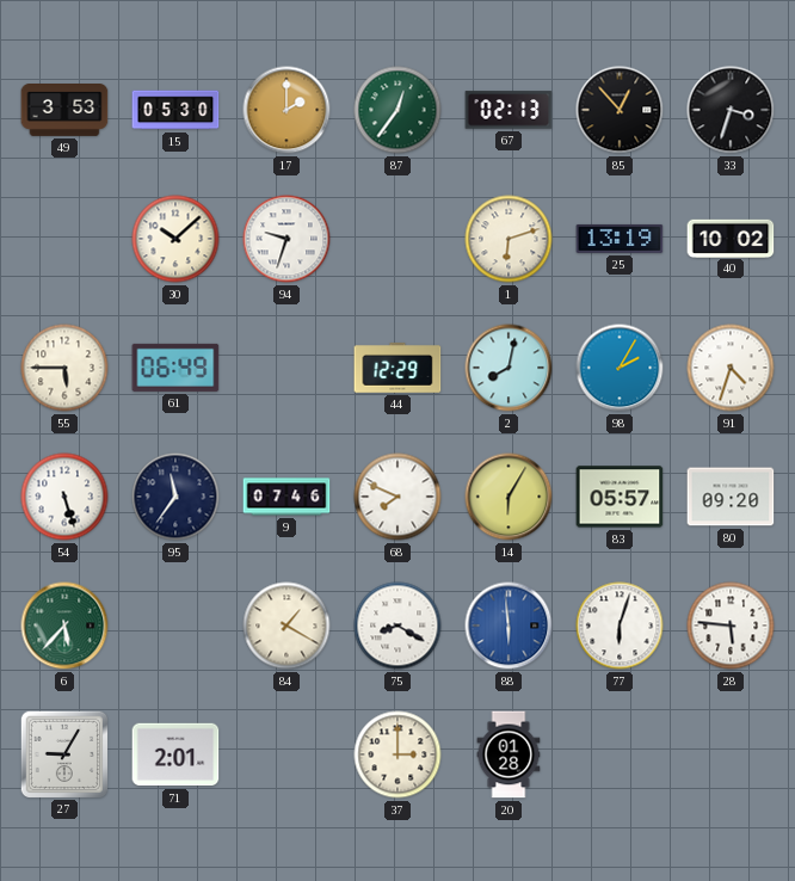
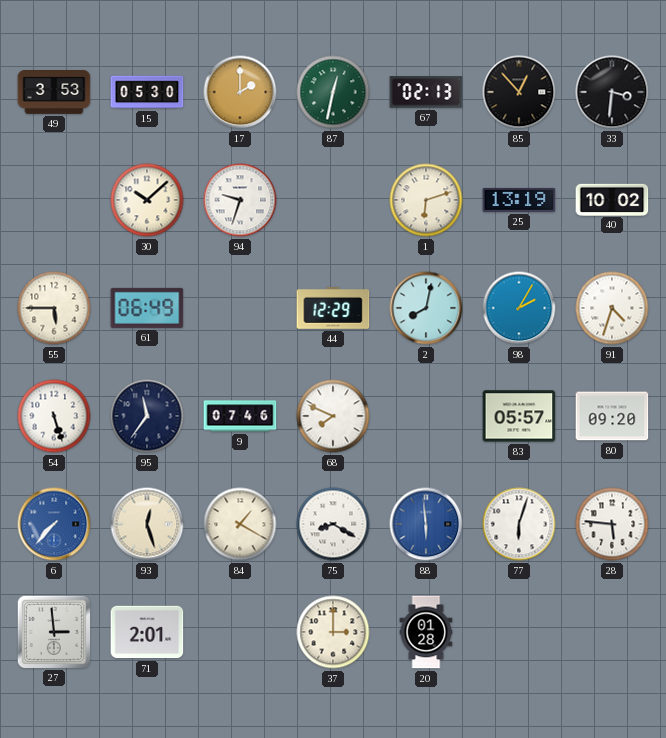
87: 12:36 -> 12:32
33: 3:33 -> 3:31
14: 6:05 -> none
6: 5:37 -> 7:37
6 dial: green -> blue
93: none -> 12:27
27: 9:05 -> 2:59
